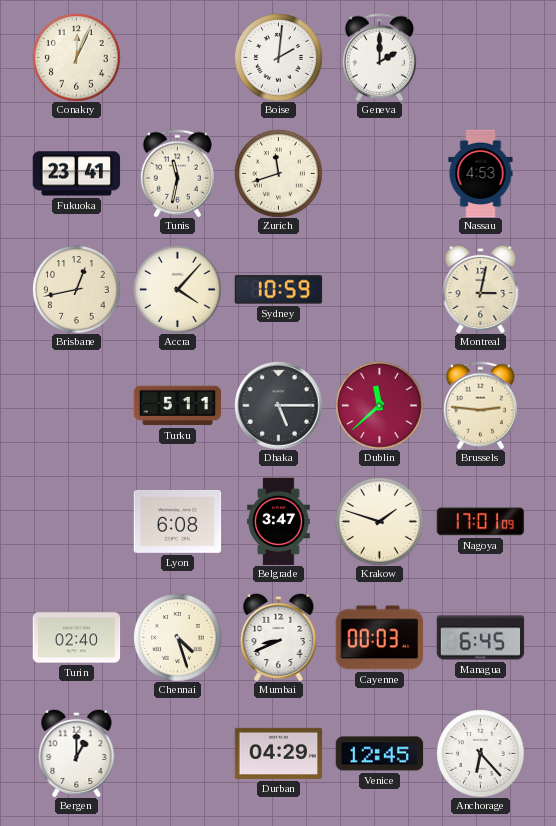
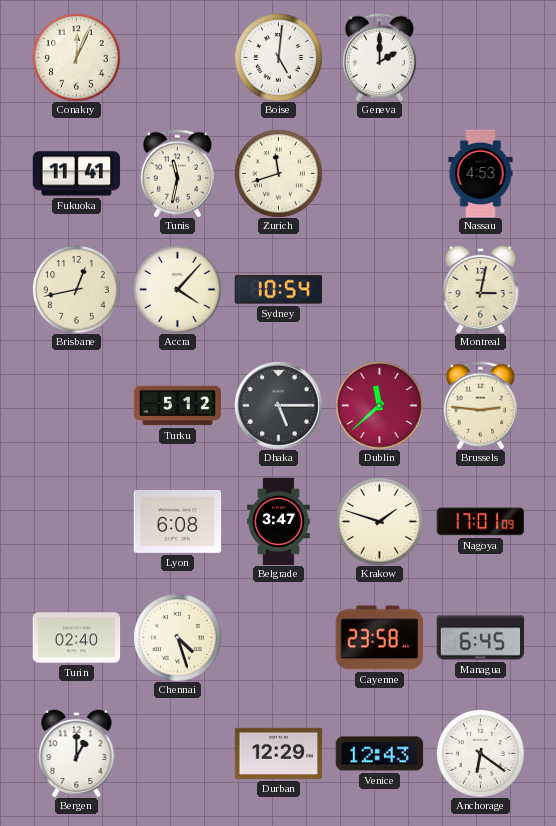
Boise: 2:01 -> 5:01
Fukuoka: 23:41 -> 11:41
Sydney: 10:59 -> 10:54
Turku: 5:11 -> 5:12
Mumbai: 8:41 -> none
Cayenne: 00:03 -> 23:58
Durban: 04:29 -> 12:29
Venice: 12:45 -> 12:43
Anchorage: 6:23 -> 6:21
